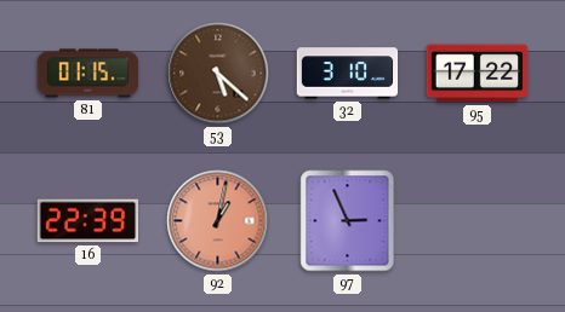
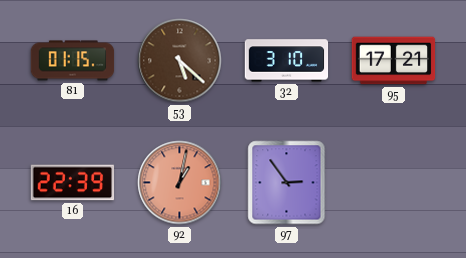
95: 17:22 -> 17:21
97: 2:56 -> 2:54
